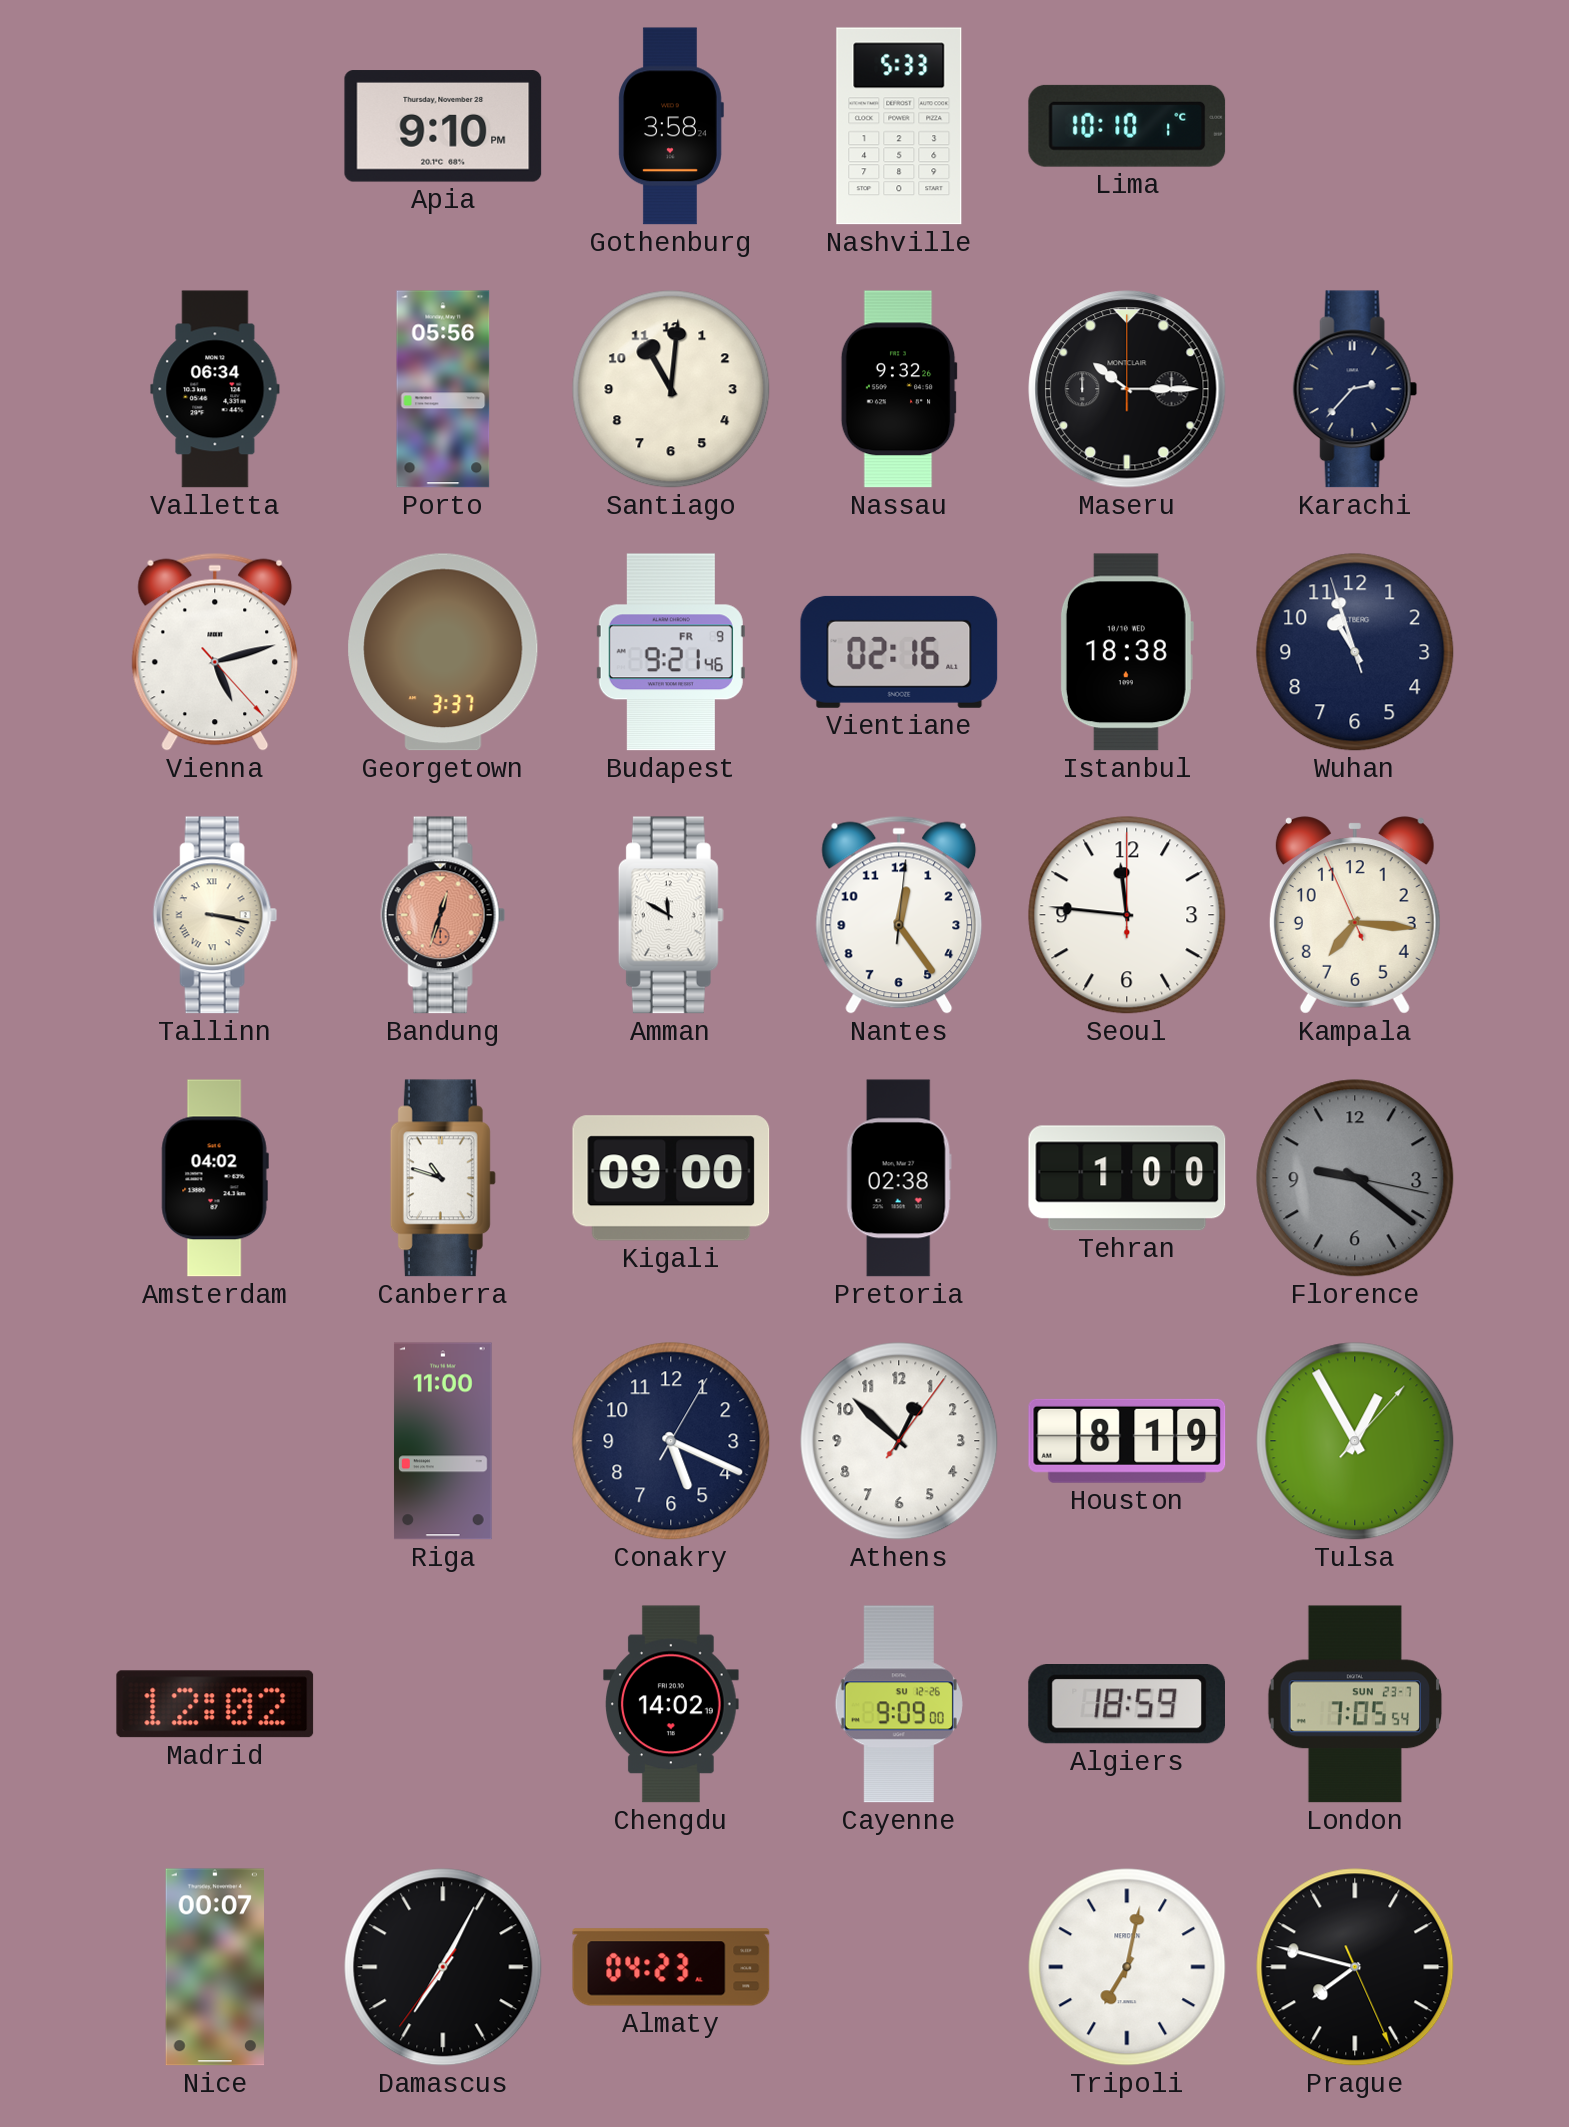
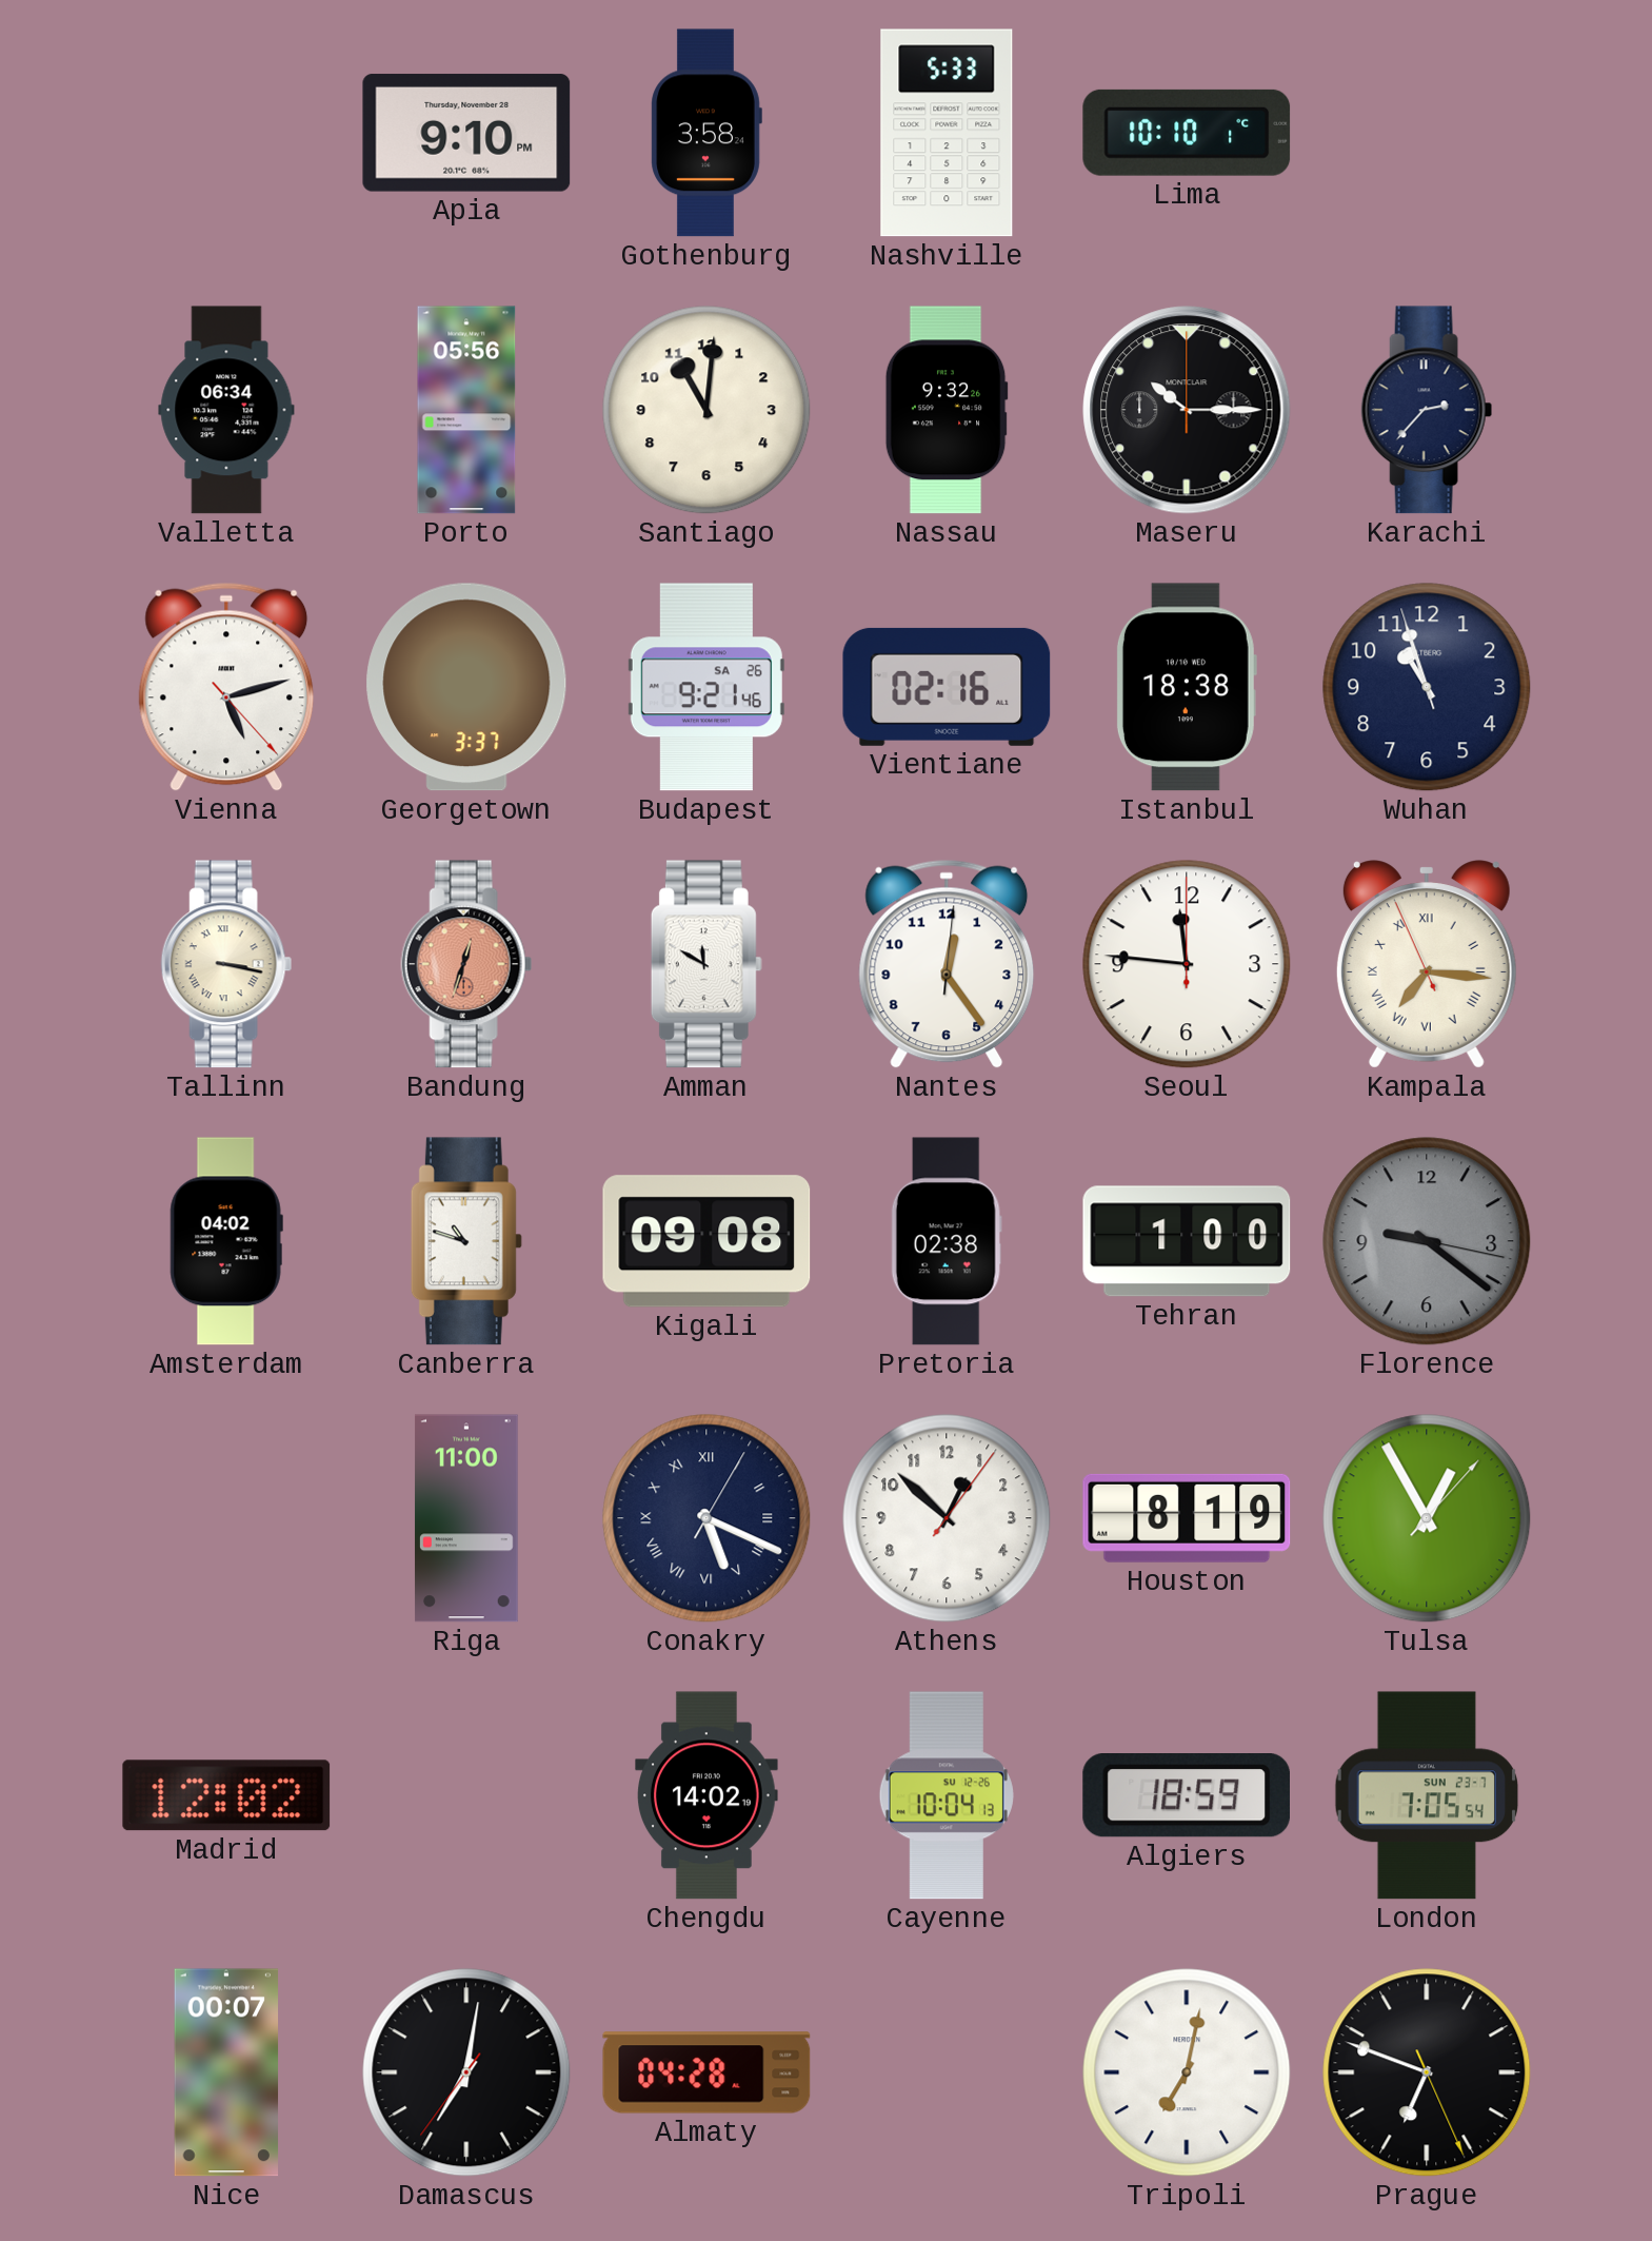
Budapest date: FR 9 -> SA 26
Kampala numerals: Arabic -> Roman
Kigali: 09:00 -> 09:08
Conakry numerals: Arabic -> Roman
Cayenne: 9:09 -> 10:04
Damascus: 7:04 -> 7:01
Almaty: 04:23 -> 04:28
Prague: 7:47 -> 6:48
